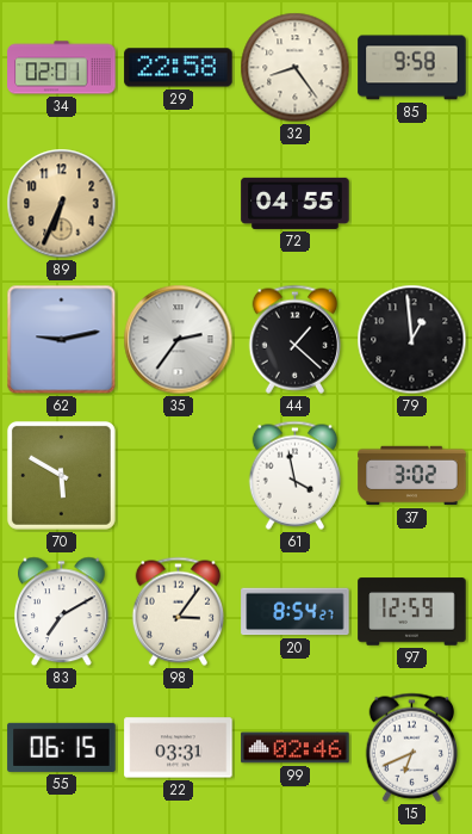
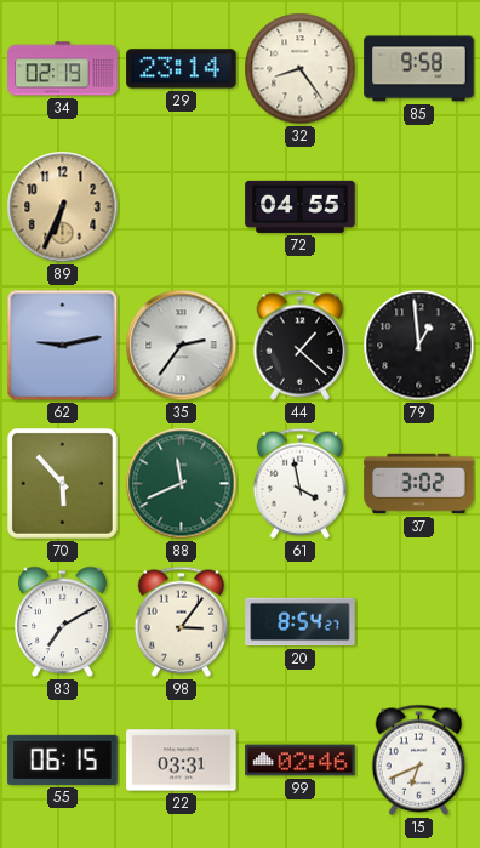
34: 02:01 -> 02:19
29: 22:58 -> 23:14
70: 5:50 -> 5:53
88: none -> 11:41
97: 12:59 -> none
